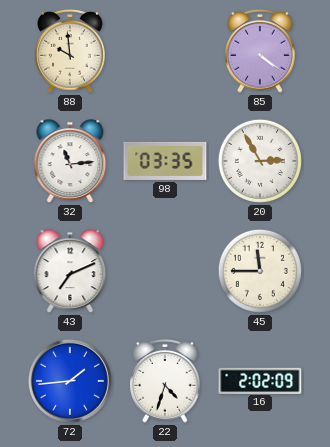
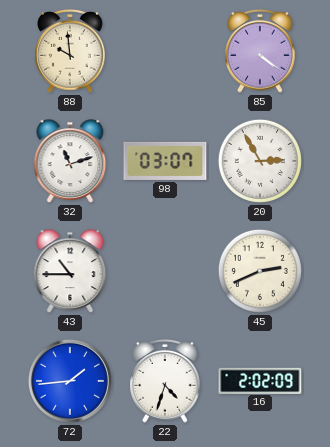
32: 11:14 -> 11:12
98: 03:35 -> 03:07
43: 7:11 -> 10:45
45: 11:45 -> 2:41
